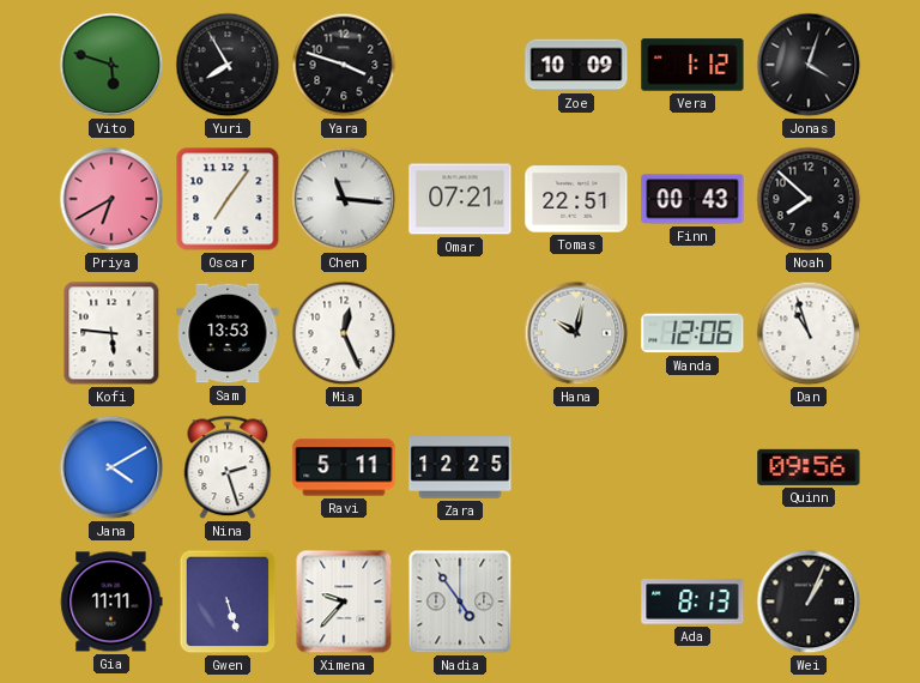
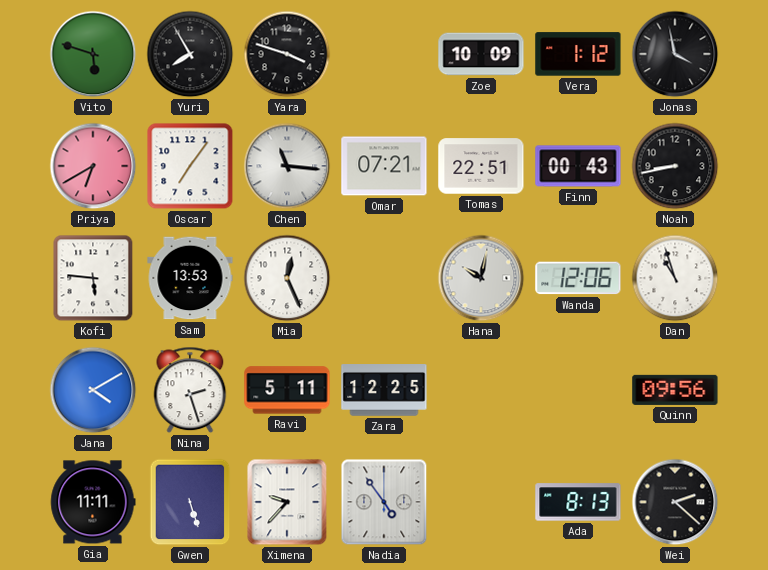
Jonas: 4:03 -> 3:58
Noah: 7:52 -> 8:43
Wei: 1:04 -> 2:22
